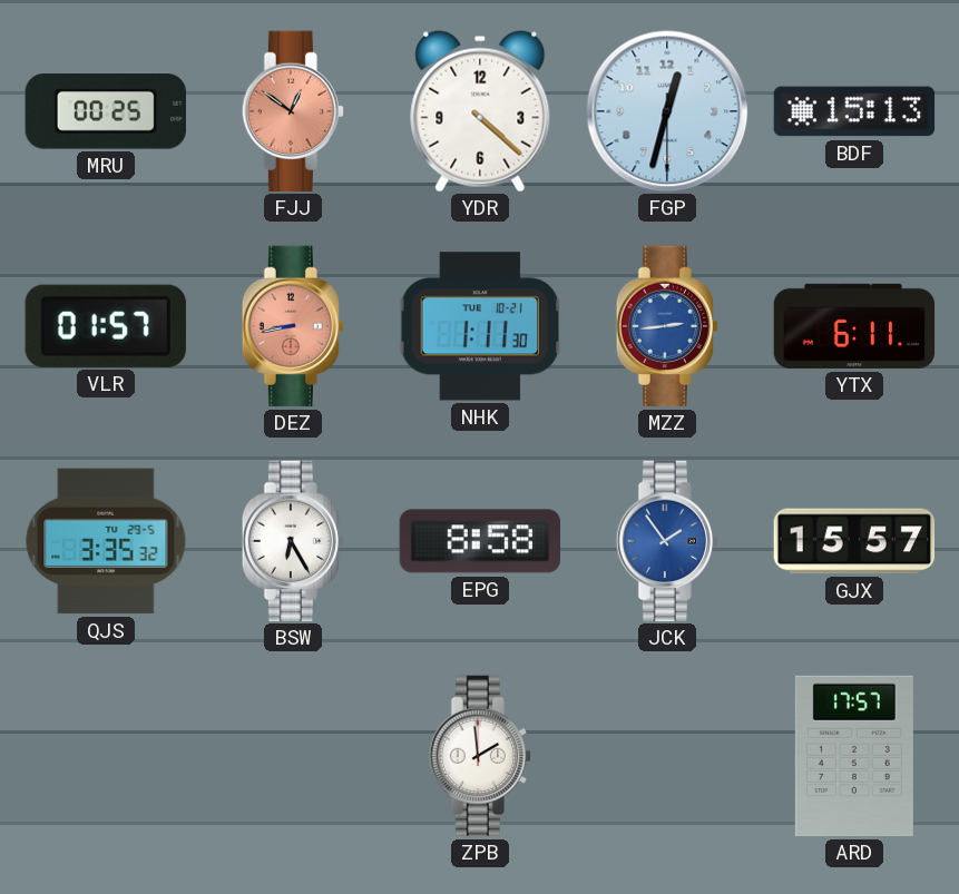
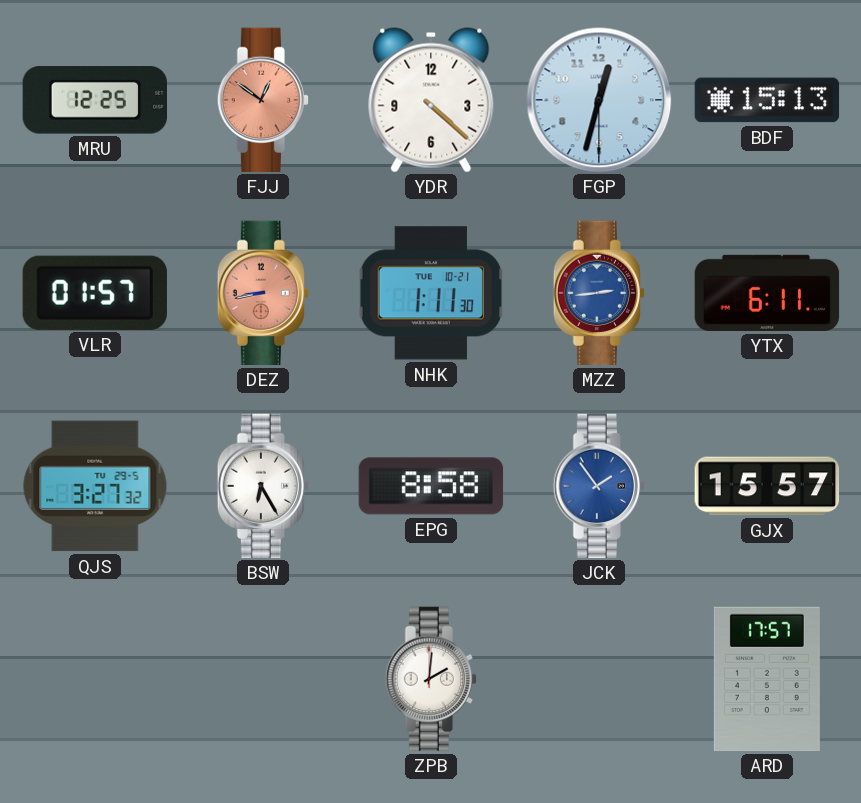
MRU: 00:25 -> 12:25
QJS: 3:35 -> 3:27
ZPB: 1:59 -> 2:01
